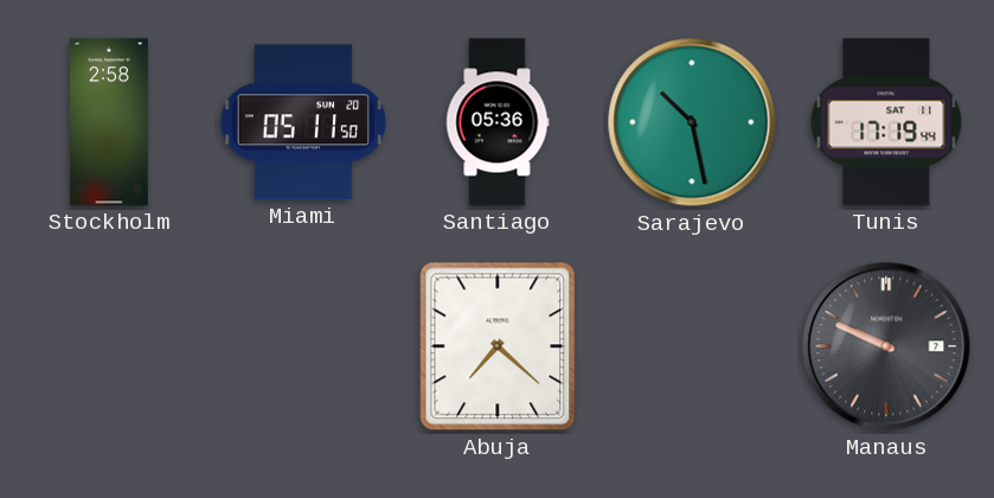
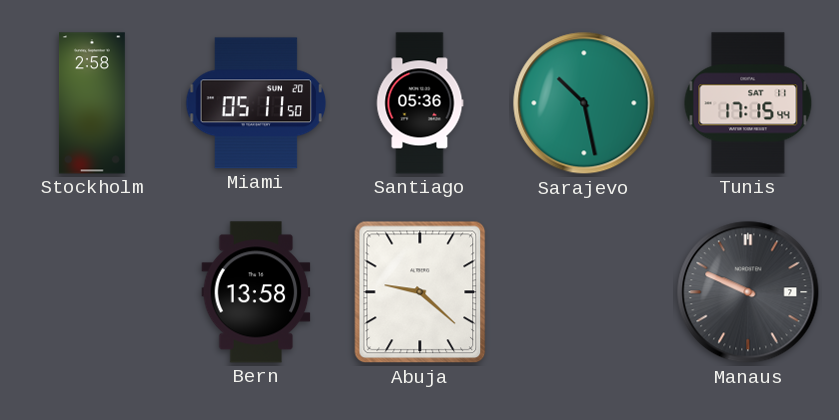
Tunis: 17:19 -> 17:15
Bern: none -> 13:58
Abuja: 7:22 -> 9:22
